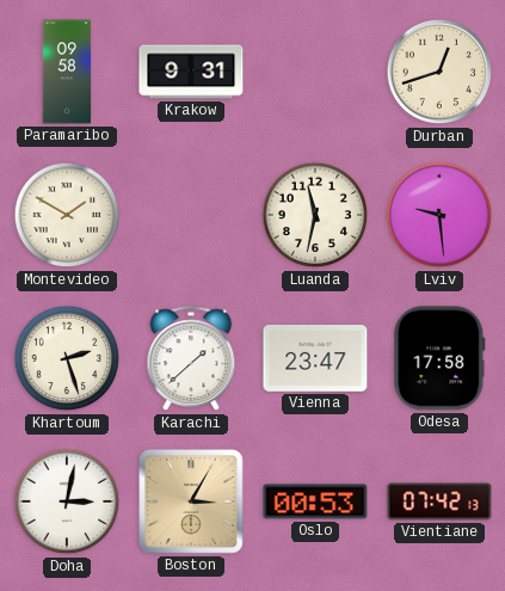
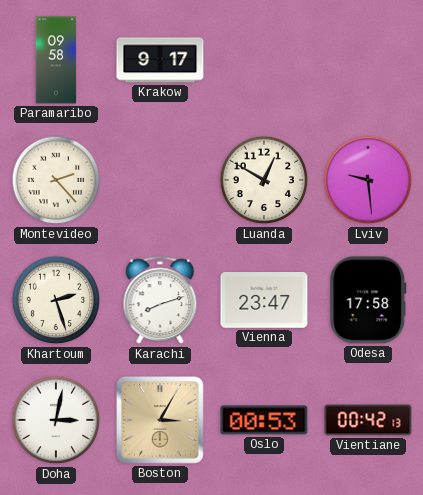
Krakow: 9:31 -> 9:17
Durban: 12:42 -> none
Montevideo: 1:50 -> 2:23
Luanda: 11:32 -> 12:50
Karachi: 1:38 -> 8:12
Vientiane: 07:42 -> 00:42
